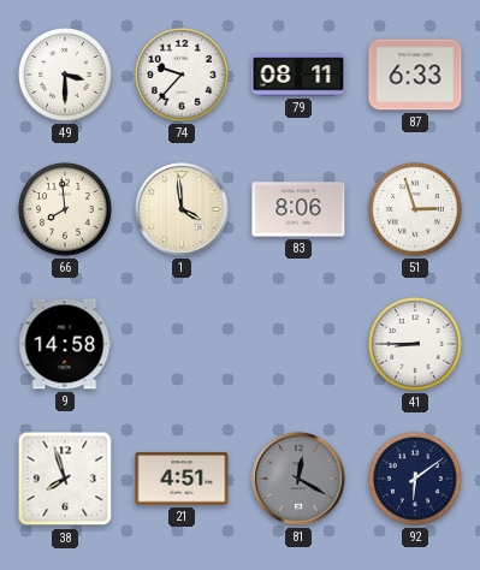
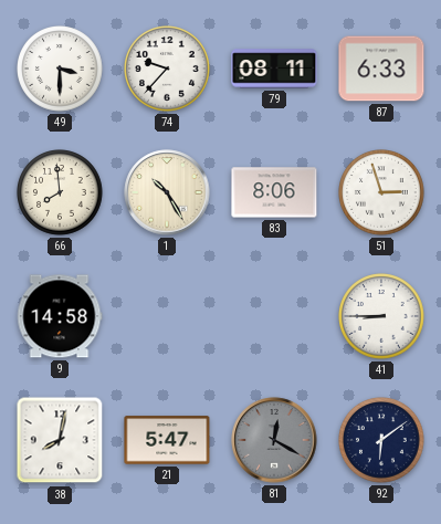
1: 3:59 -> 10:25
38: 7:57 -> 8:02
21: 4:51 -> 5:47
